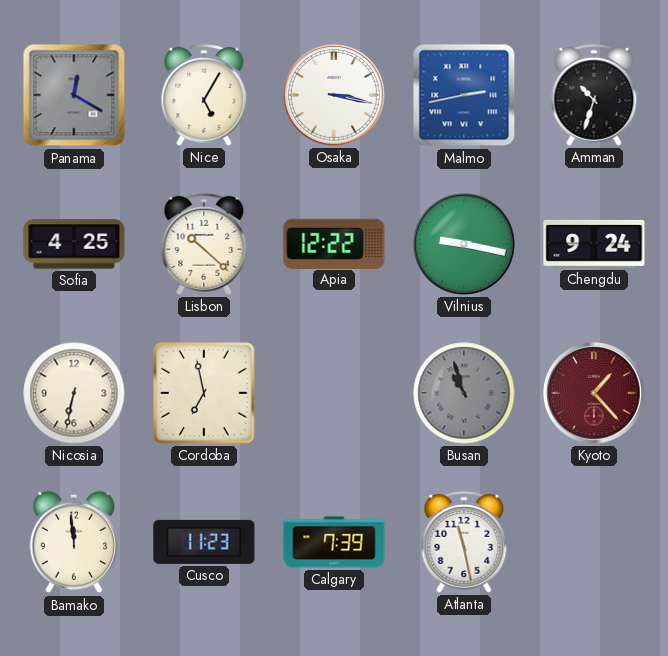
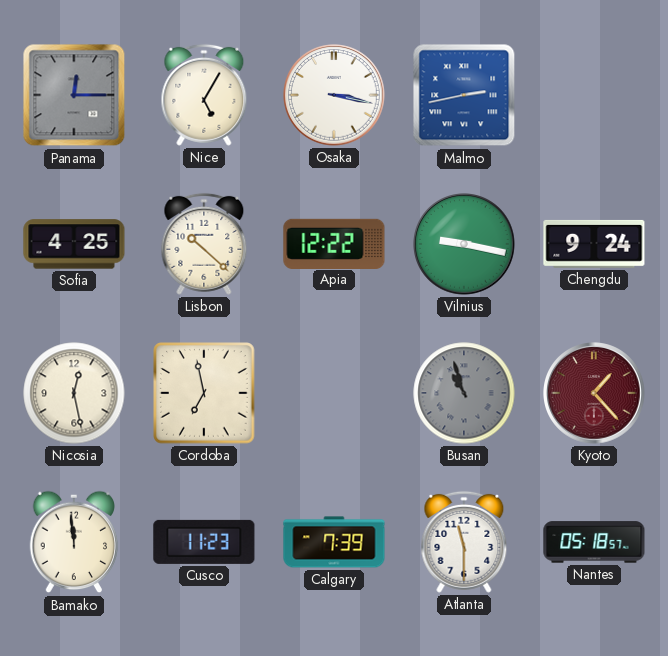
Panama: 12:20 -> 12:15
Amman: 10:33 -> none
Nicosia: 6:32 -> 12:28
Atlanta: 11:28 -> 11:30
Nantes: none -> 05:18
